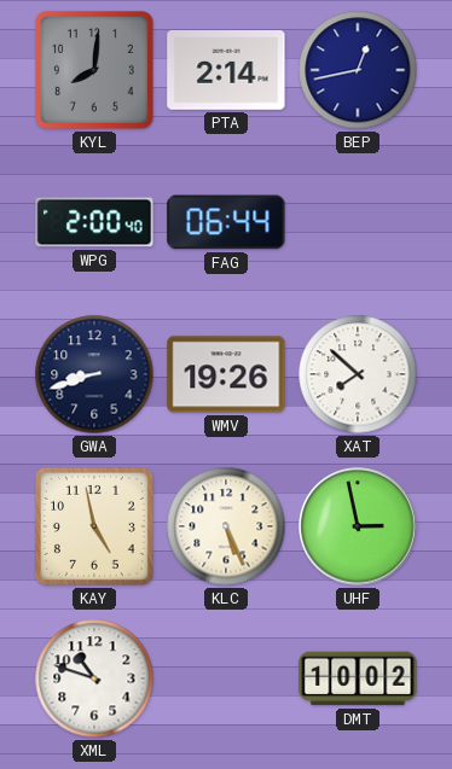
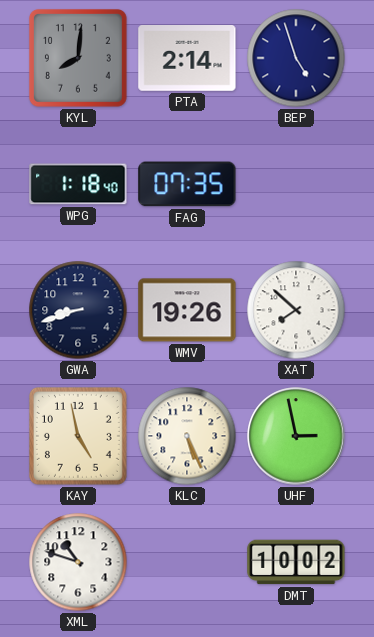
BEP: 12:43 -> 4:57
WPG: 2:00 -> 1:18
FAG: 06:44 -> 07:35
